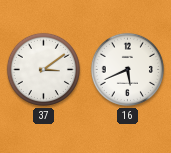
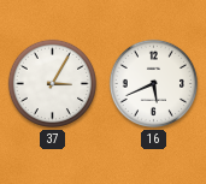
37: 3:09 -> 3:05
